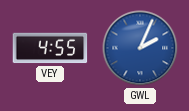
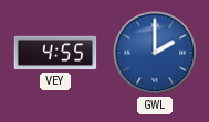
GWL: 2:04 -> 2:00
